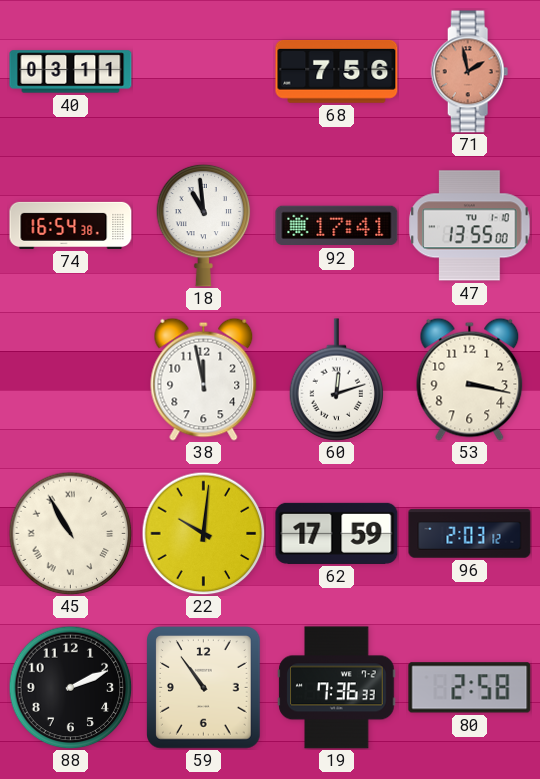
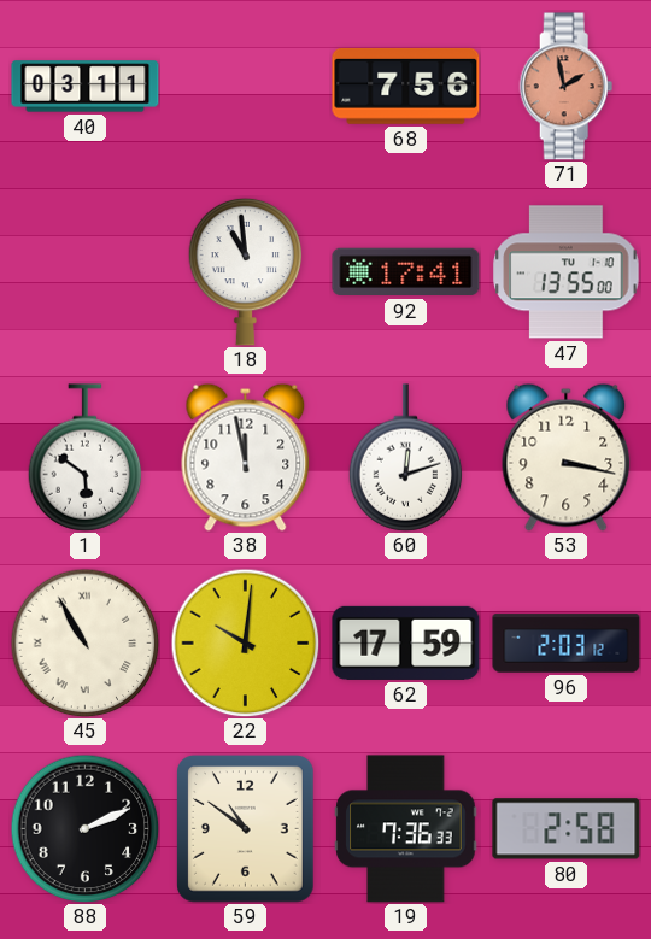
74: 16:54 -> none
1: none -> 5:51
59: 10:54 -> 10:51
